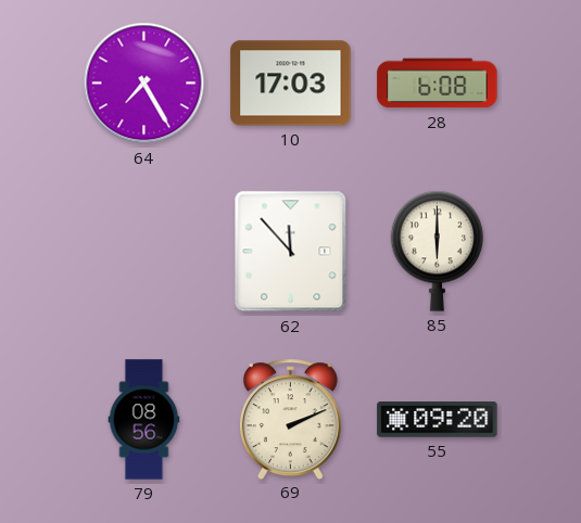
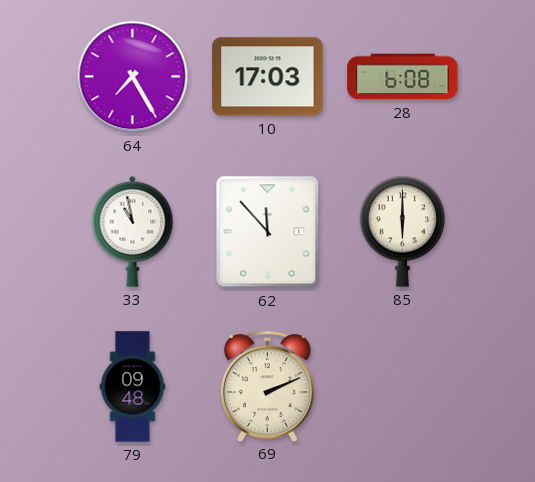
33: none -> 10:58
79: 08:56 -> 09:48
55: 09:20 -> none
